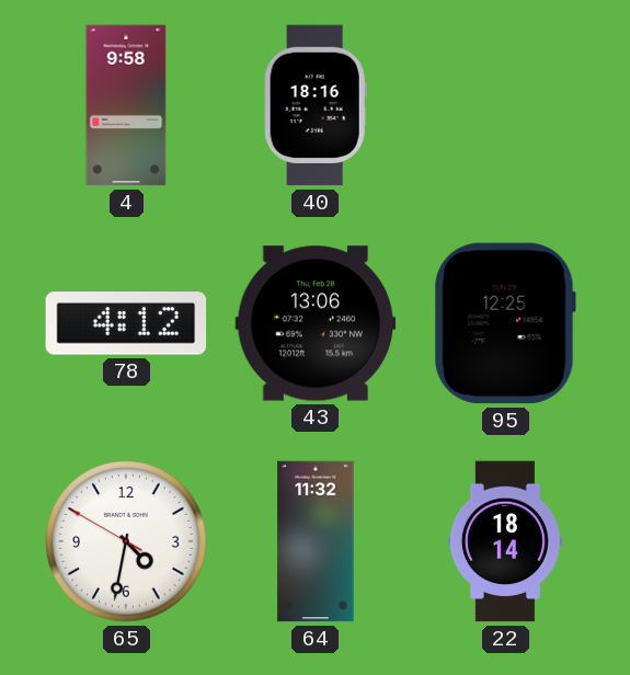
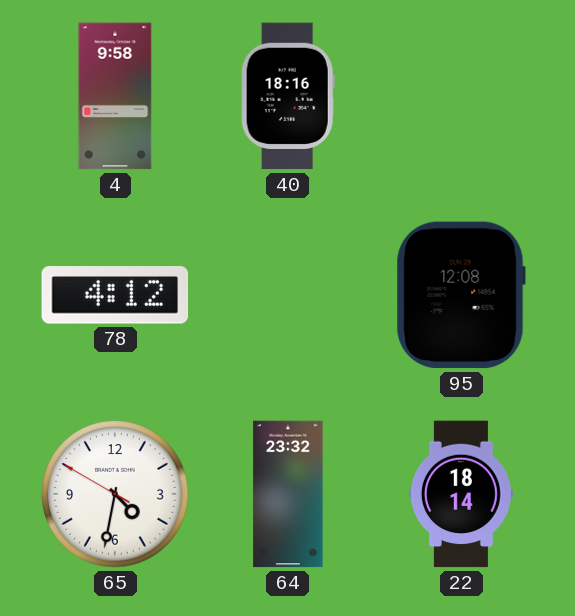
43: 13:06 -> none
95: 12:25 -> 12:08
64: 11:32 -> 23:32
